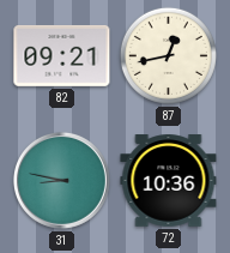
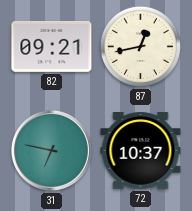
31: 8:47 -> 6:47
72: 10:36 -> 10:37
